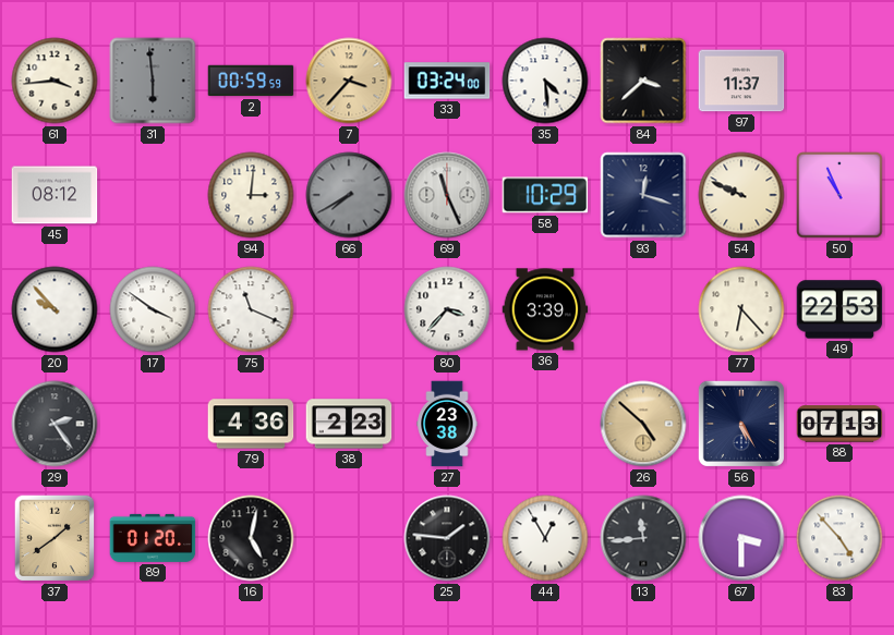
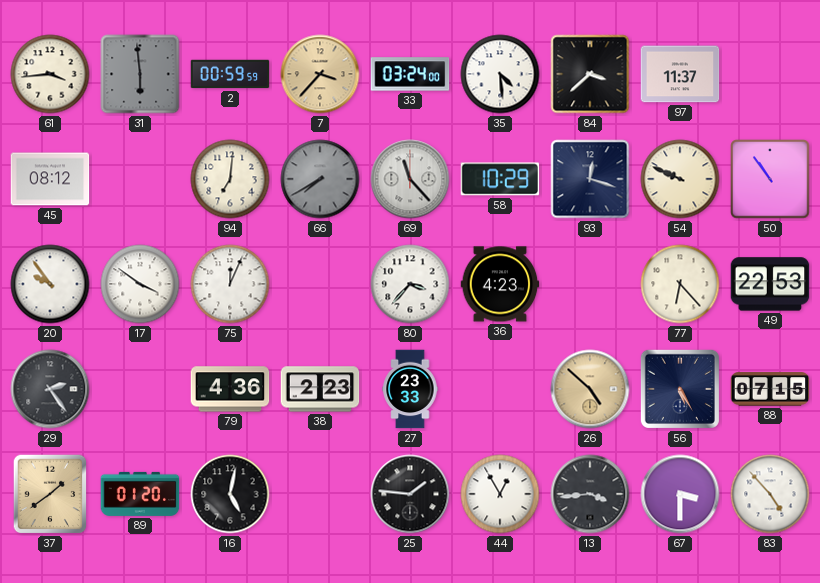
94: 3:01 -> 7:01
69: 11:26 -> 11:23
50: 10:56 -> 10:54
20: 9:53 -> 9:54
75: 11:19 -> 12:04
36: 3:39 -> 4:23
27: 23:38 -> 23:33
88: 07:13 -> 07:15
13: 11:44 -> 3:44
